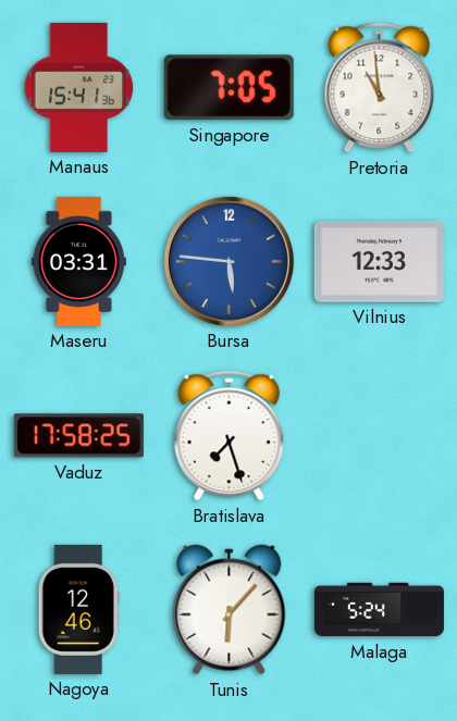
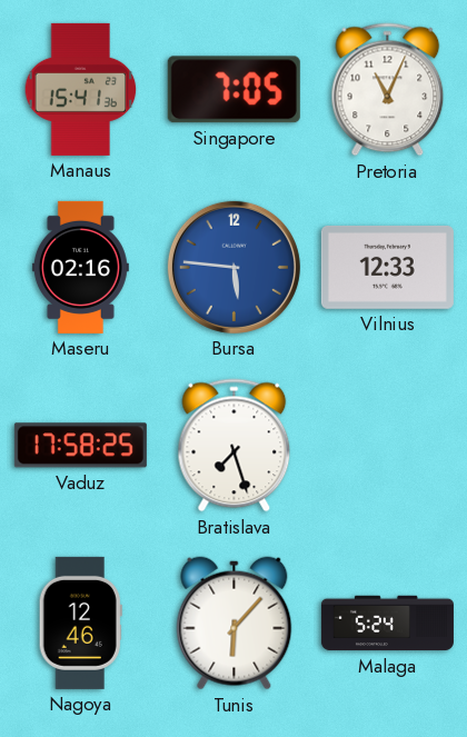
Pretoria: 10:59 -> 11:04
Maseru: 03:31 -> 02:16
